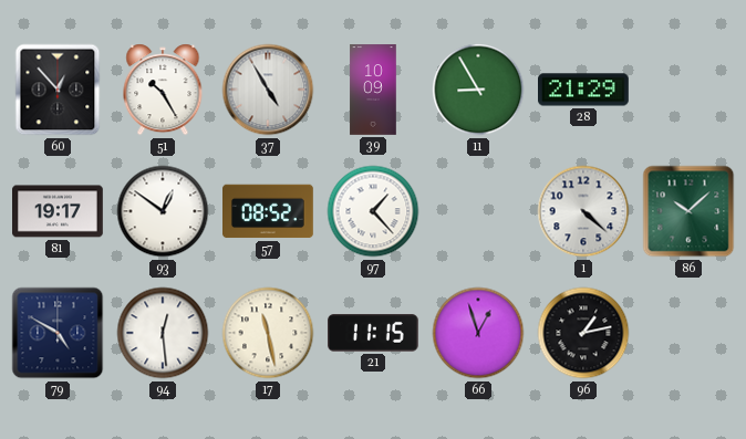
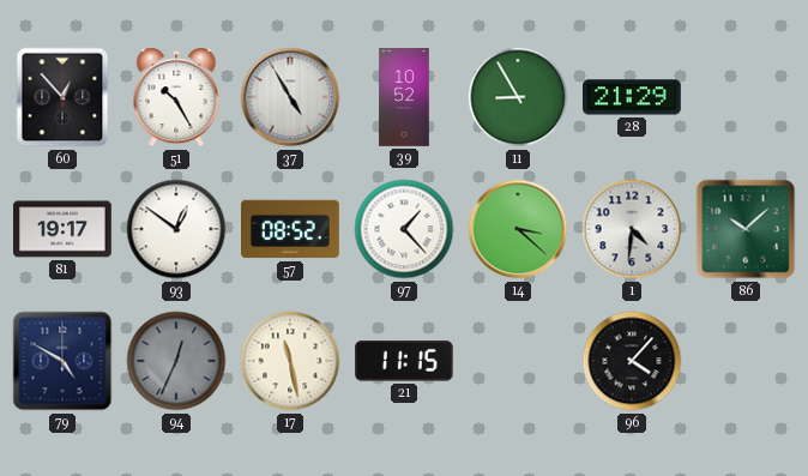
39: 10:09 -> 10:52
14: none -> 3:22
1: 4:22 -> 4:31
94: 12:29 -> 12:34
94 dial: white -> grey
66: 12:57 -> none
96: 1:13 -> 4:07
